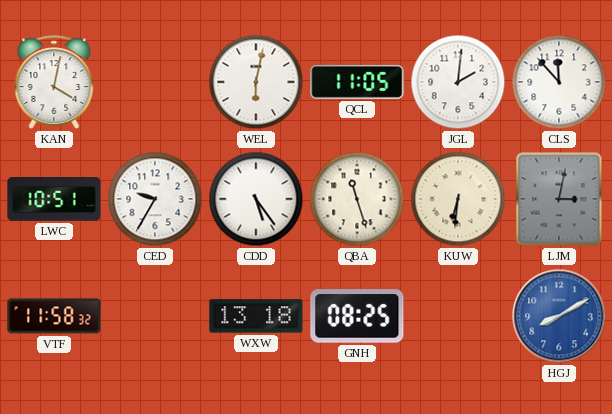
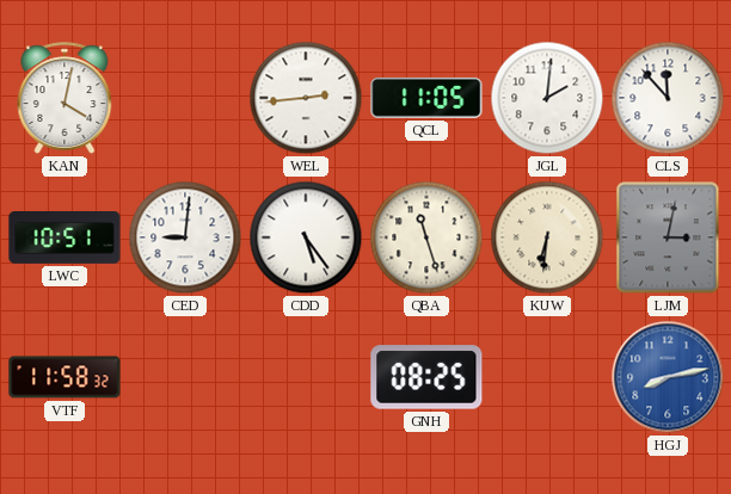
WEL: 6:02 -> 2:44
CED: 9:35 -> 9:01
WXW: 13:18 -> none
HGJ: 8:10 -> 8:13
